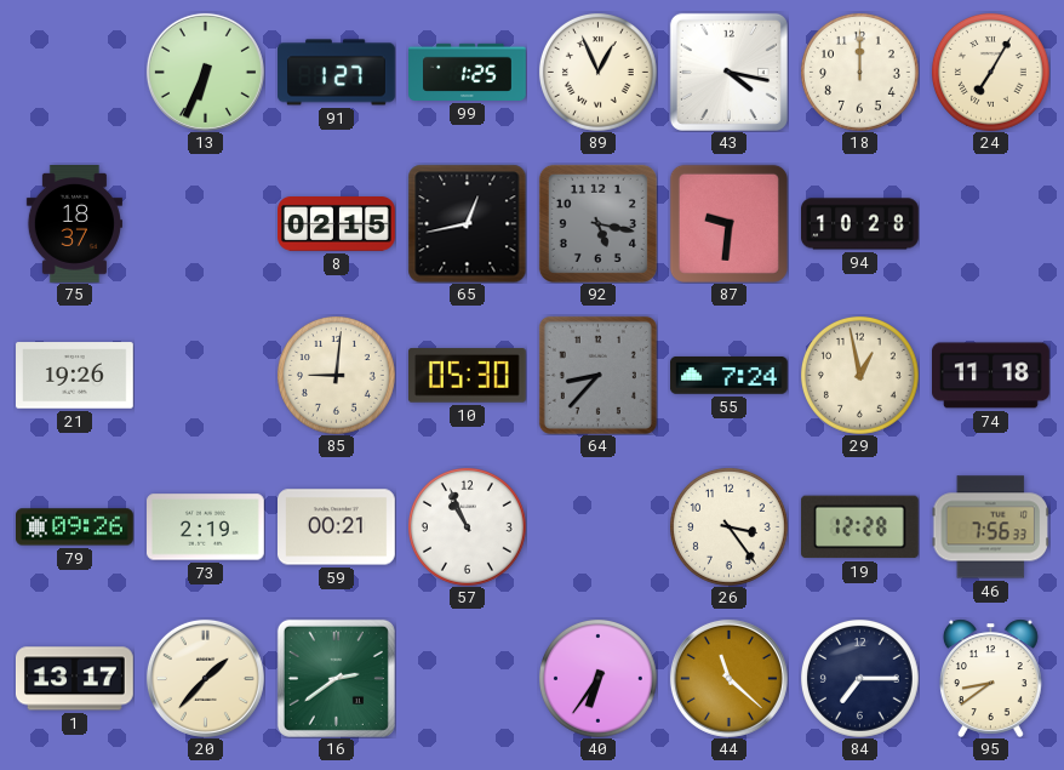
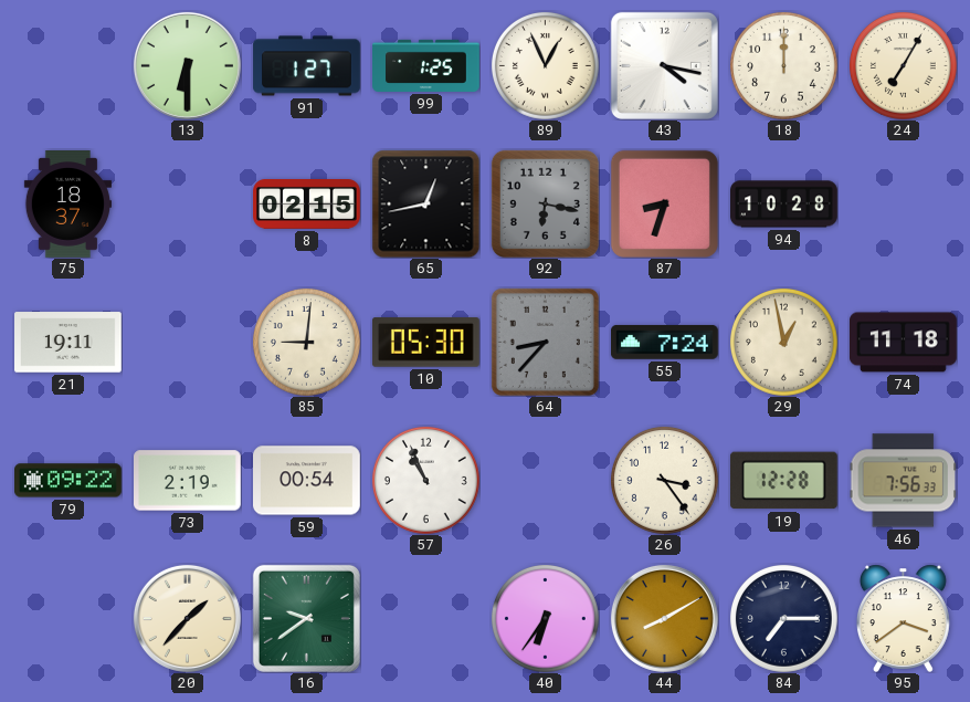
13: 6:34 -> 6:30
92: 5:17 -> 6:17
87: 9:31 -> 8:33
21: 19:26 -> 19:11
79: 09:26 -> 09:22
59: 00:21 -> 00:54
1: 13:17 -> none
16: 2:39 -> 9:39
44: 11:22 -> 8:10
95: 8:39 -> 3:39
